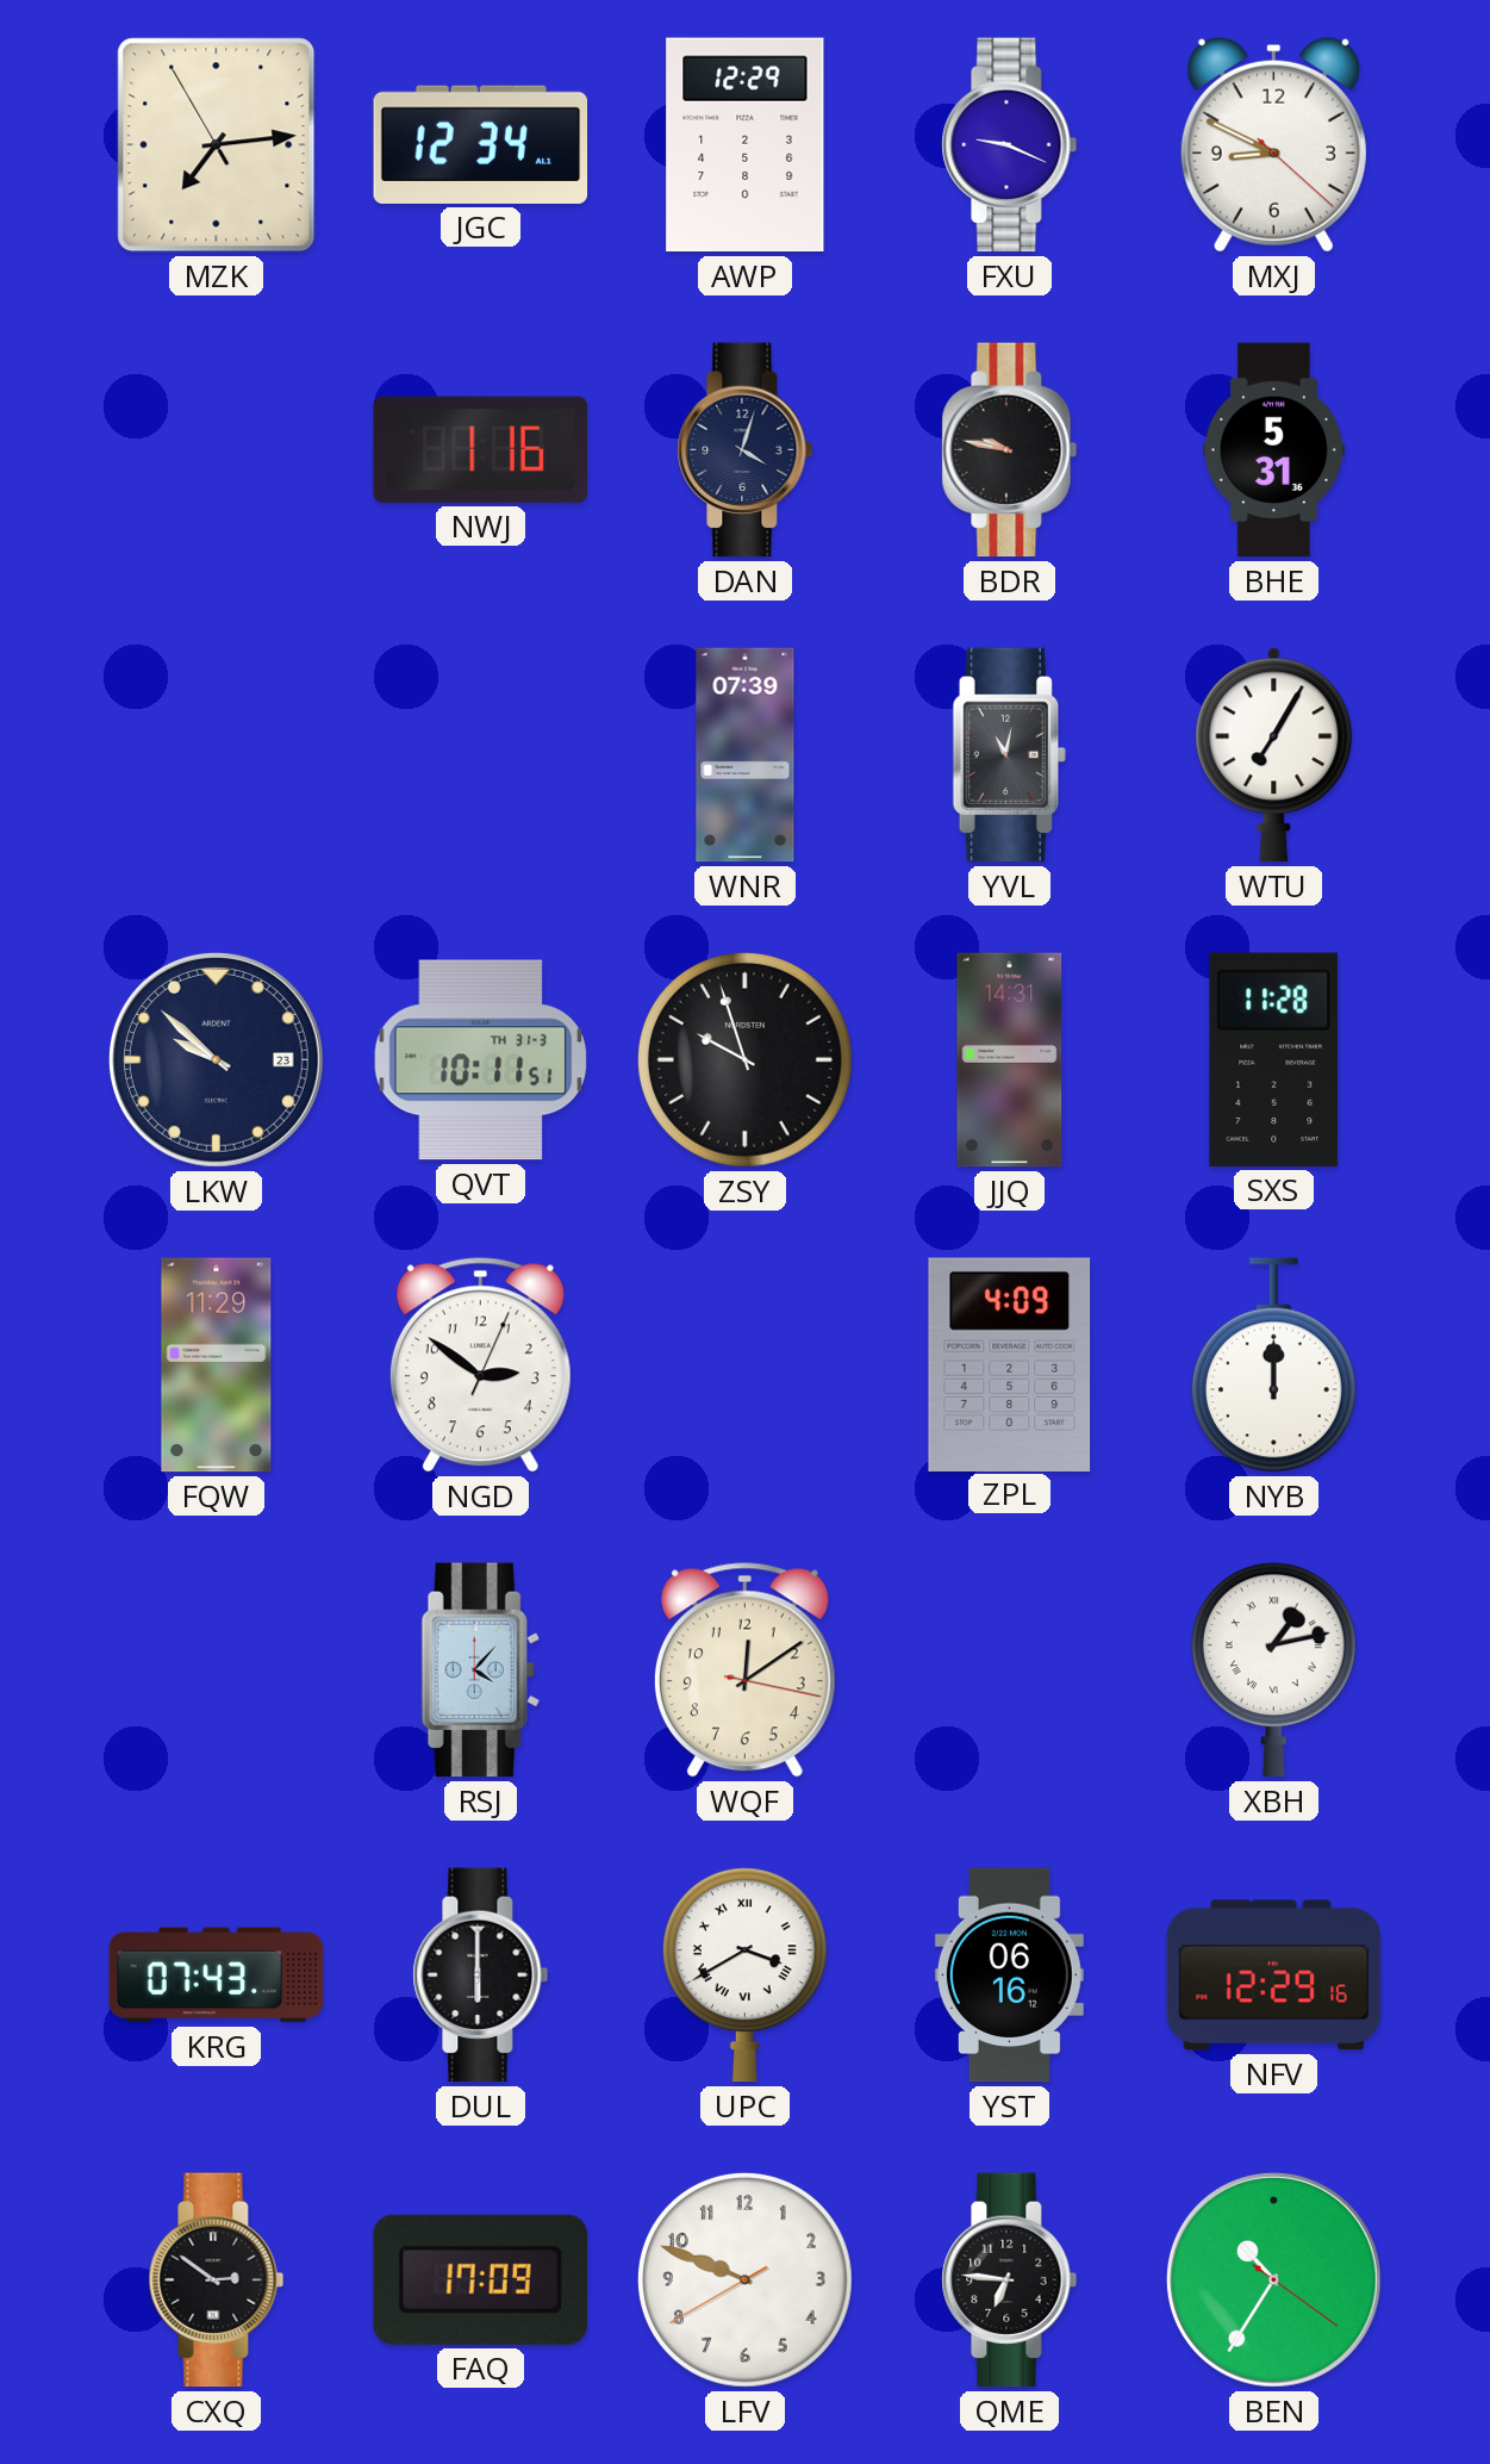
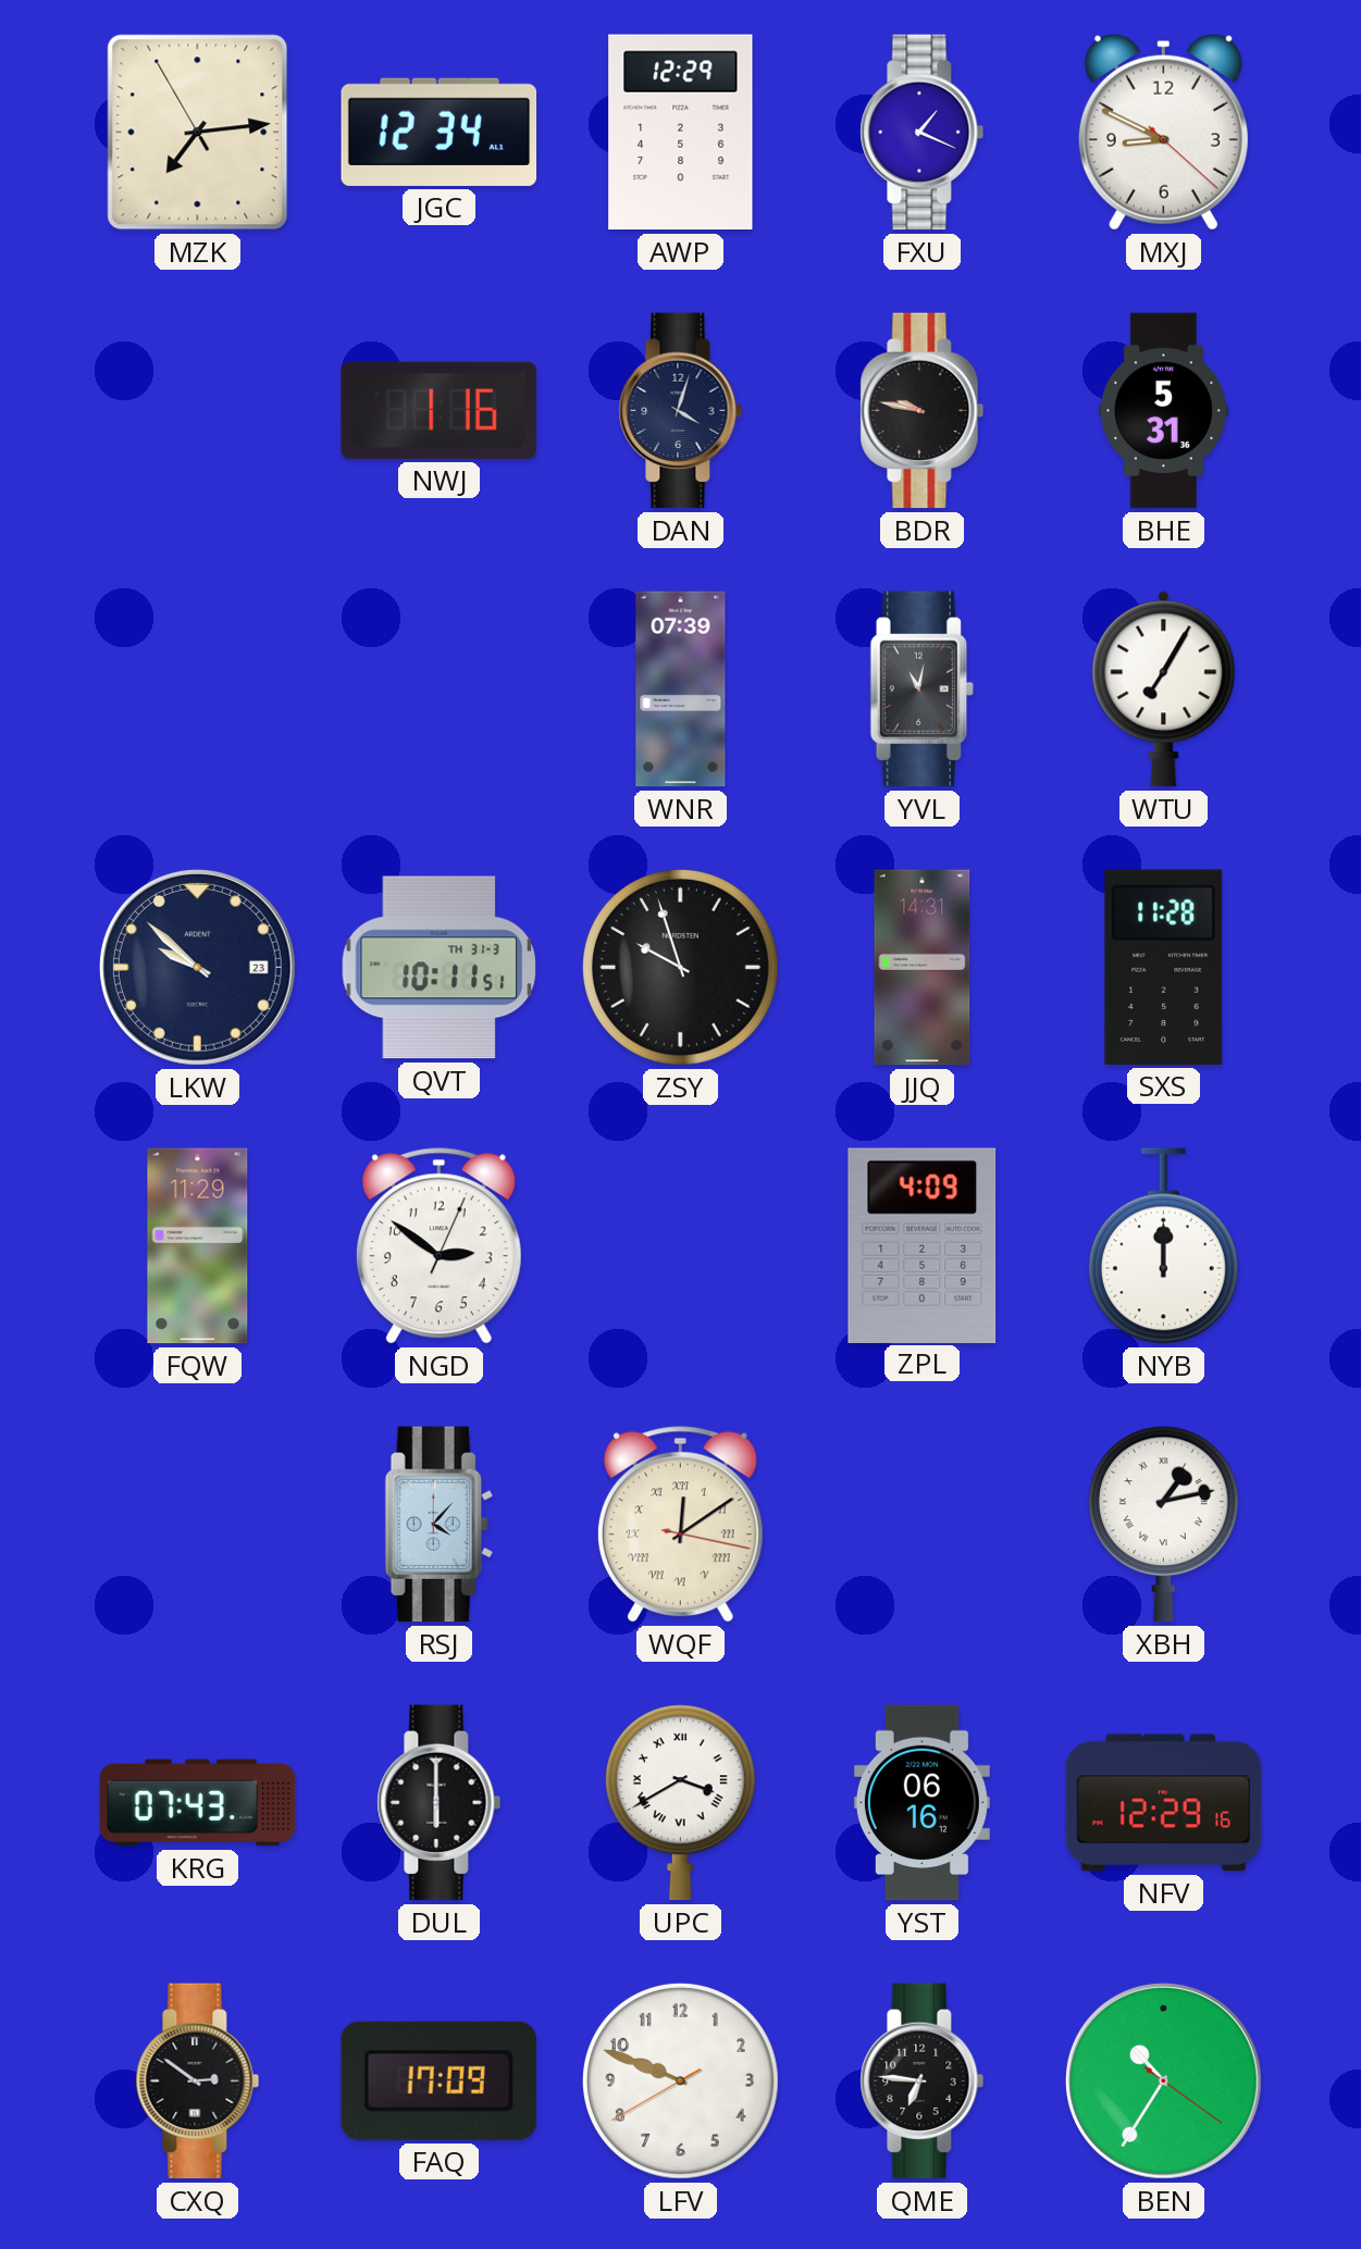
FXU: 9:19 -> 1:19
WQF numerals: Arabic -> Roman
